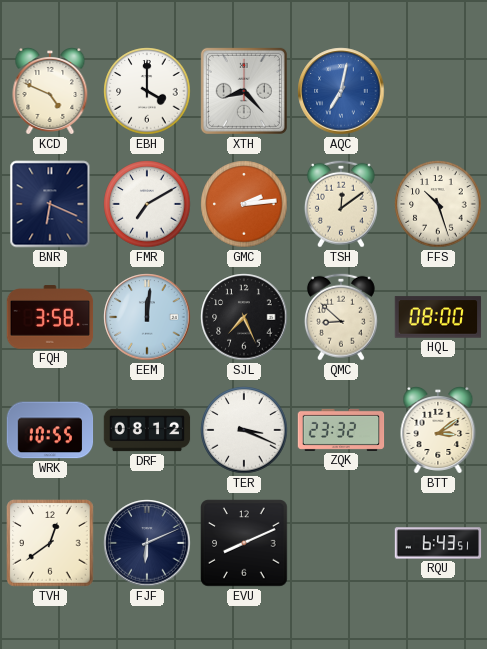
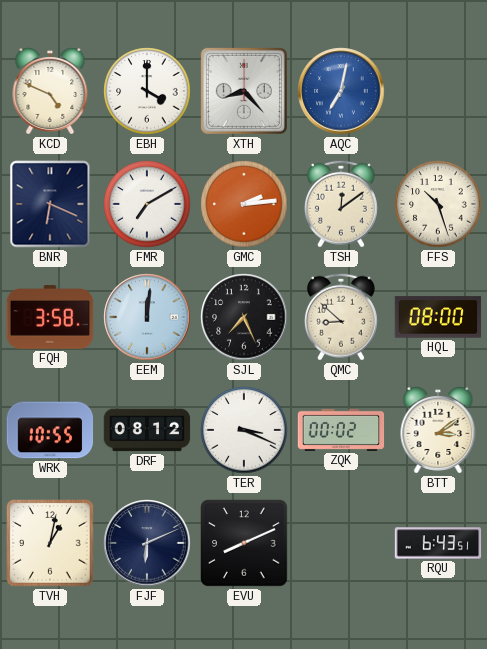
ZQK: 23:32 -> 00:02
TVH: 12:39 -> 1:02
